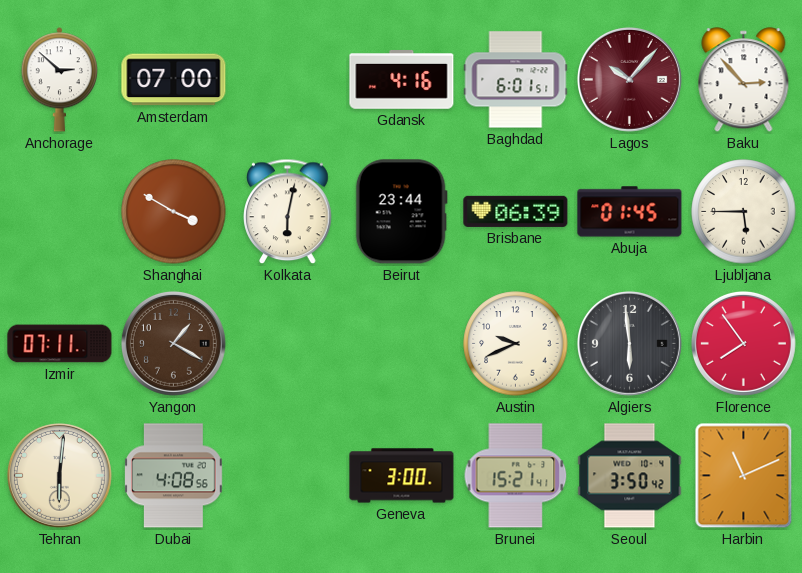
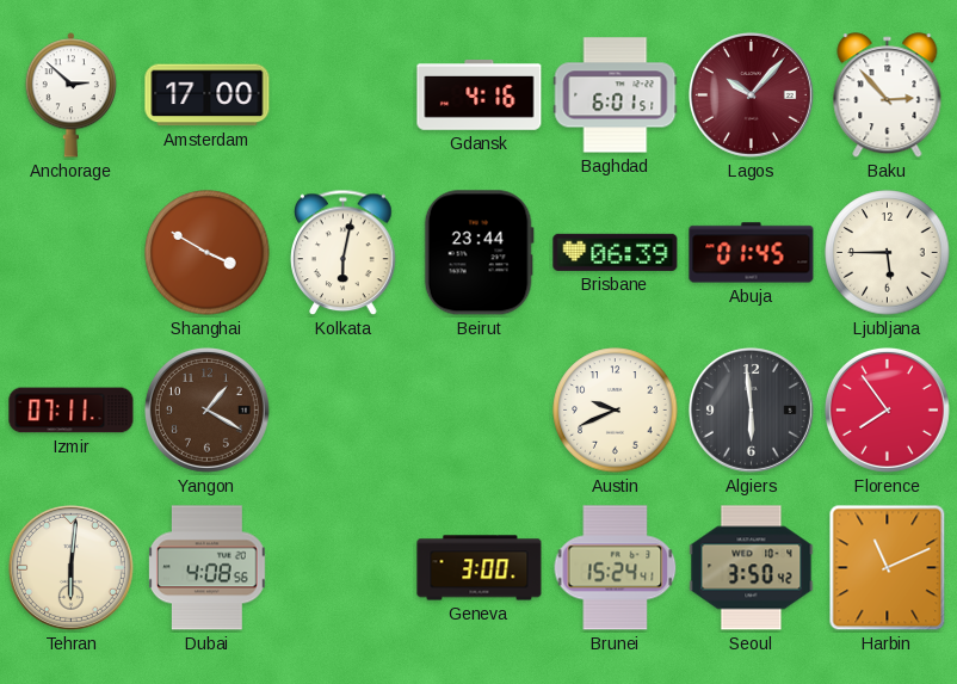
Amsterdam: 07:00 -> 17:00
Brunei: 15:21 -> 15:24
